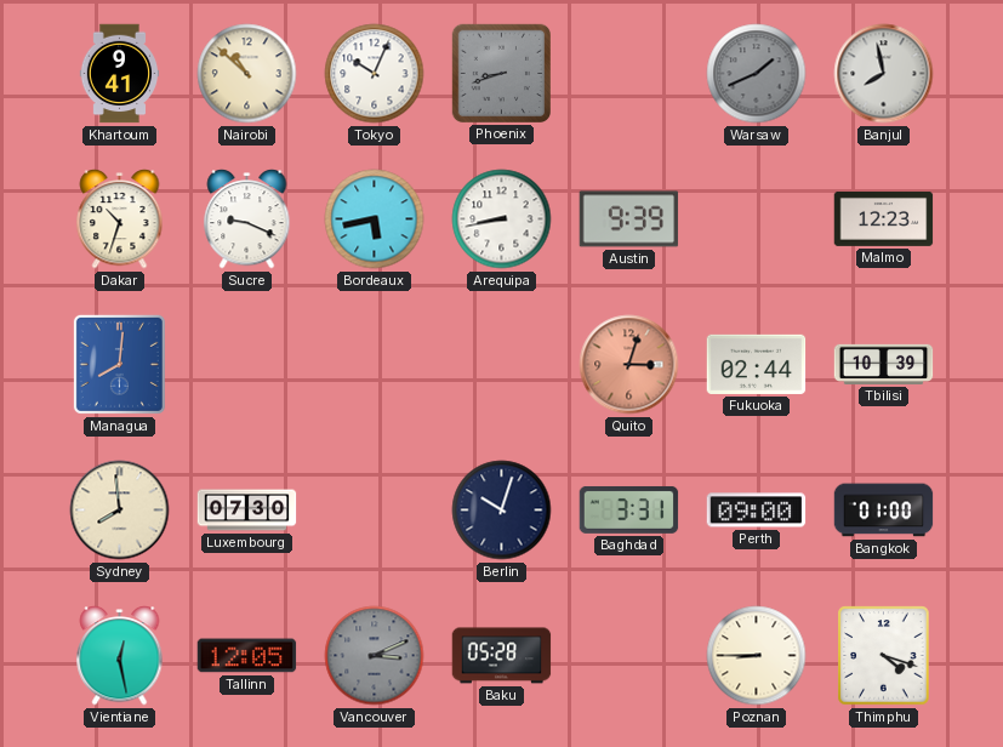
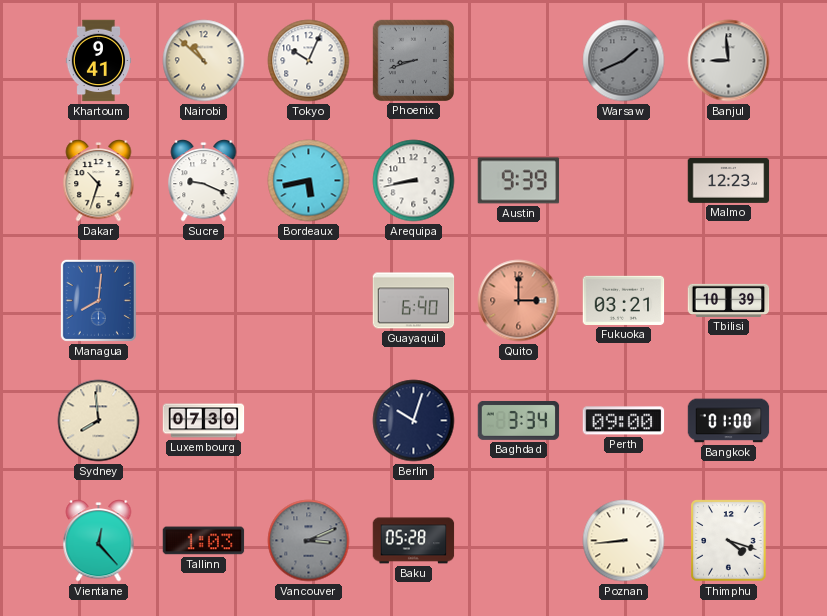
Banjul: 7:58 -> 8:59
Guayaquil: none -> 6:40
Quito: 3:03 -> 3:00
Fukuoka: 02:44 -> 03:21
Baghdad: 3:31 -> 3:34
Vientiane: 12:28 -> 12:23
Tallinn: 12:05 -> 1:03
Poznan: 8:45 -> 8:44
